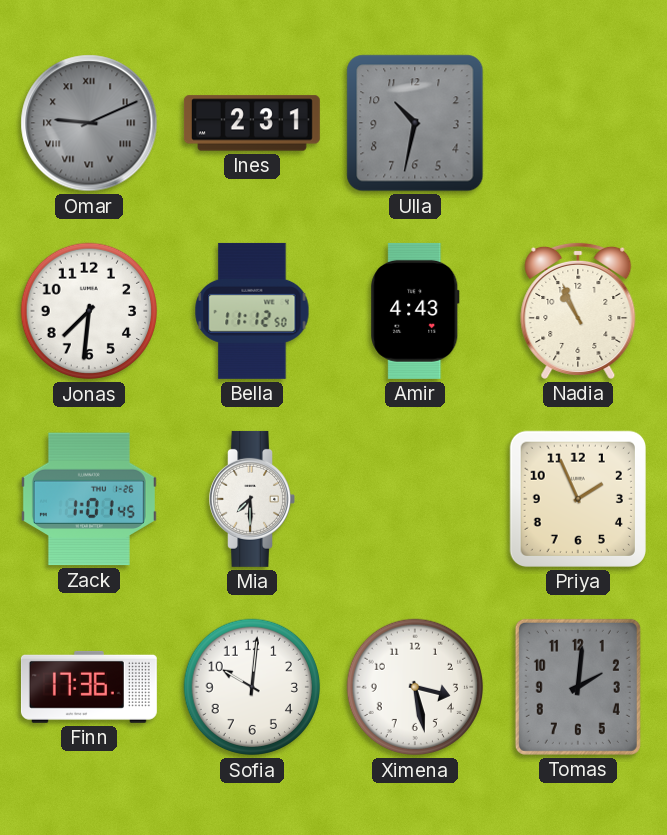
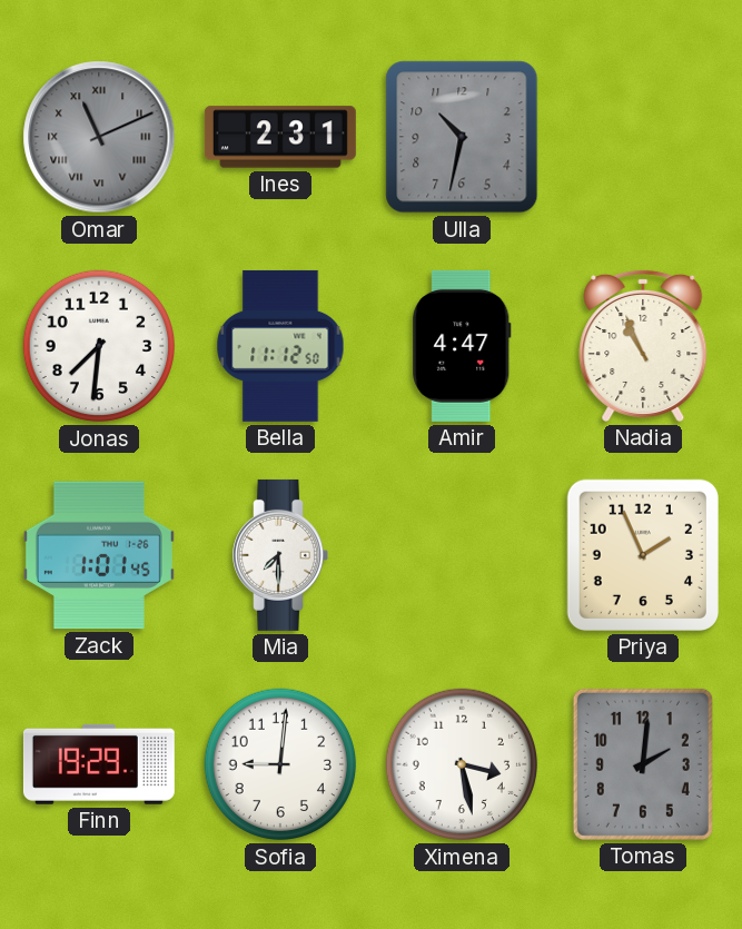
Omar: 9:11 -> 11:11
Amir: 4:43 -> 4:47
Finn: 17:36 -> 19:29
Sofia: 10:01 -> 9:01
